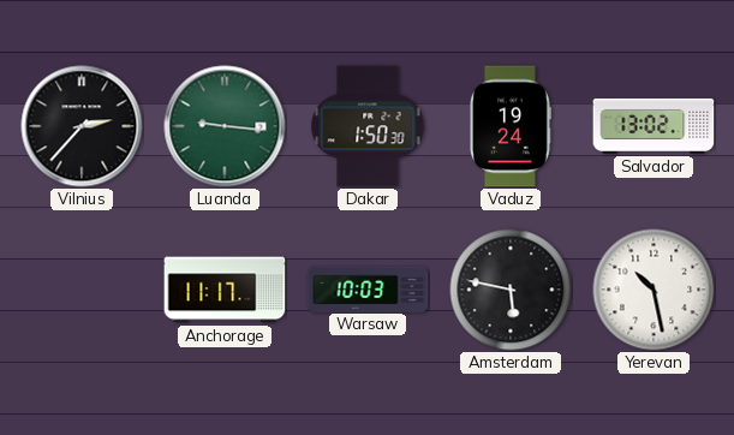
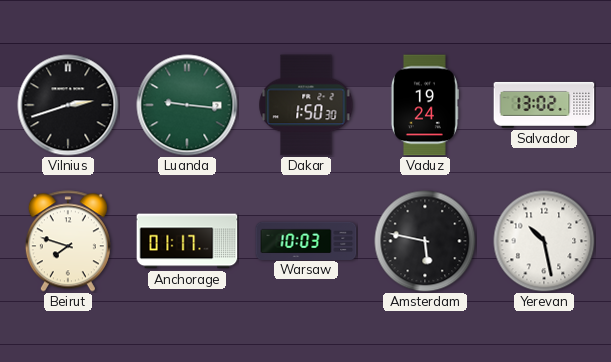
Vilnius: 2:37 -> 2:42
Beirut: none -> 7:48
Anchorage: 11:17 -> 01:17
